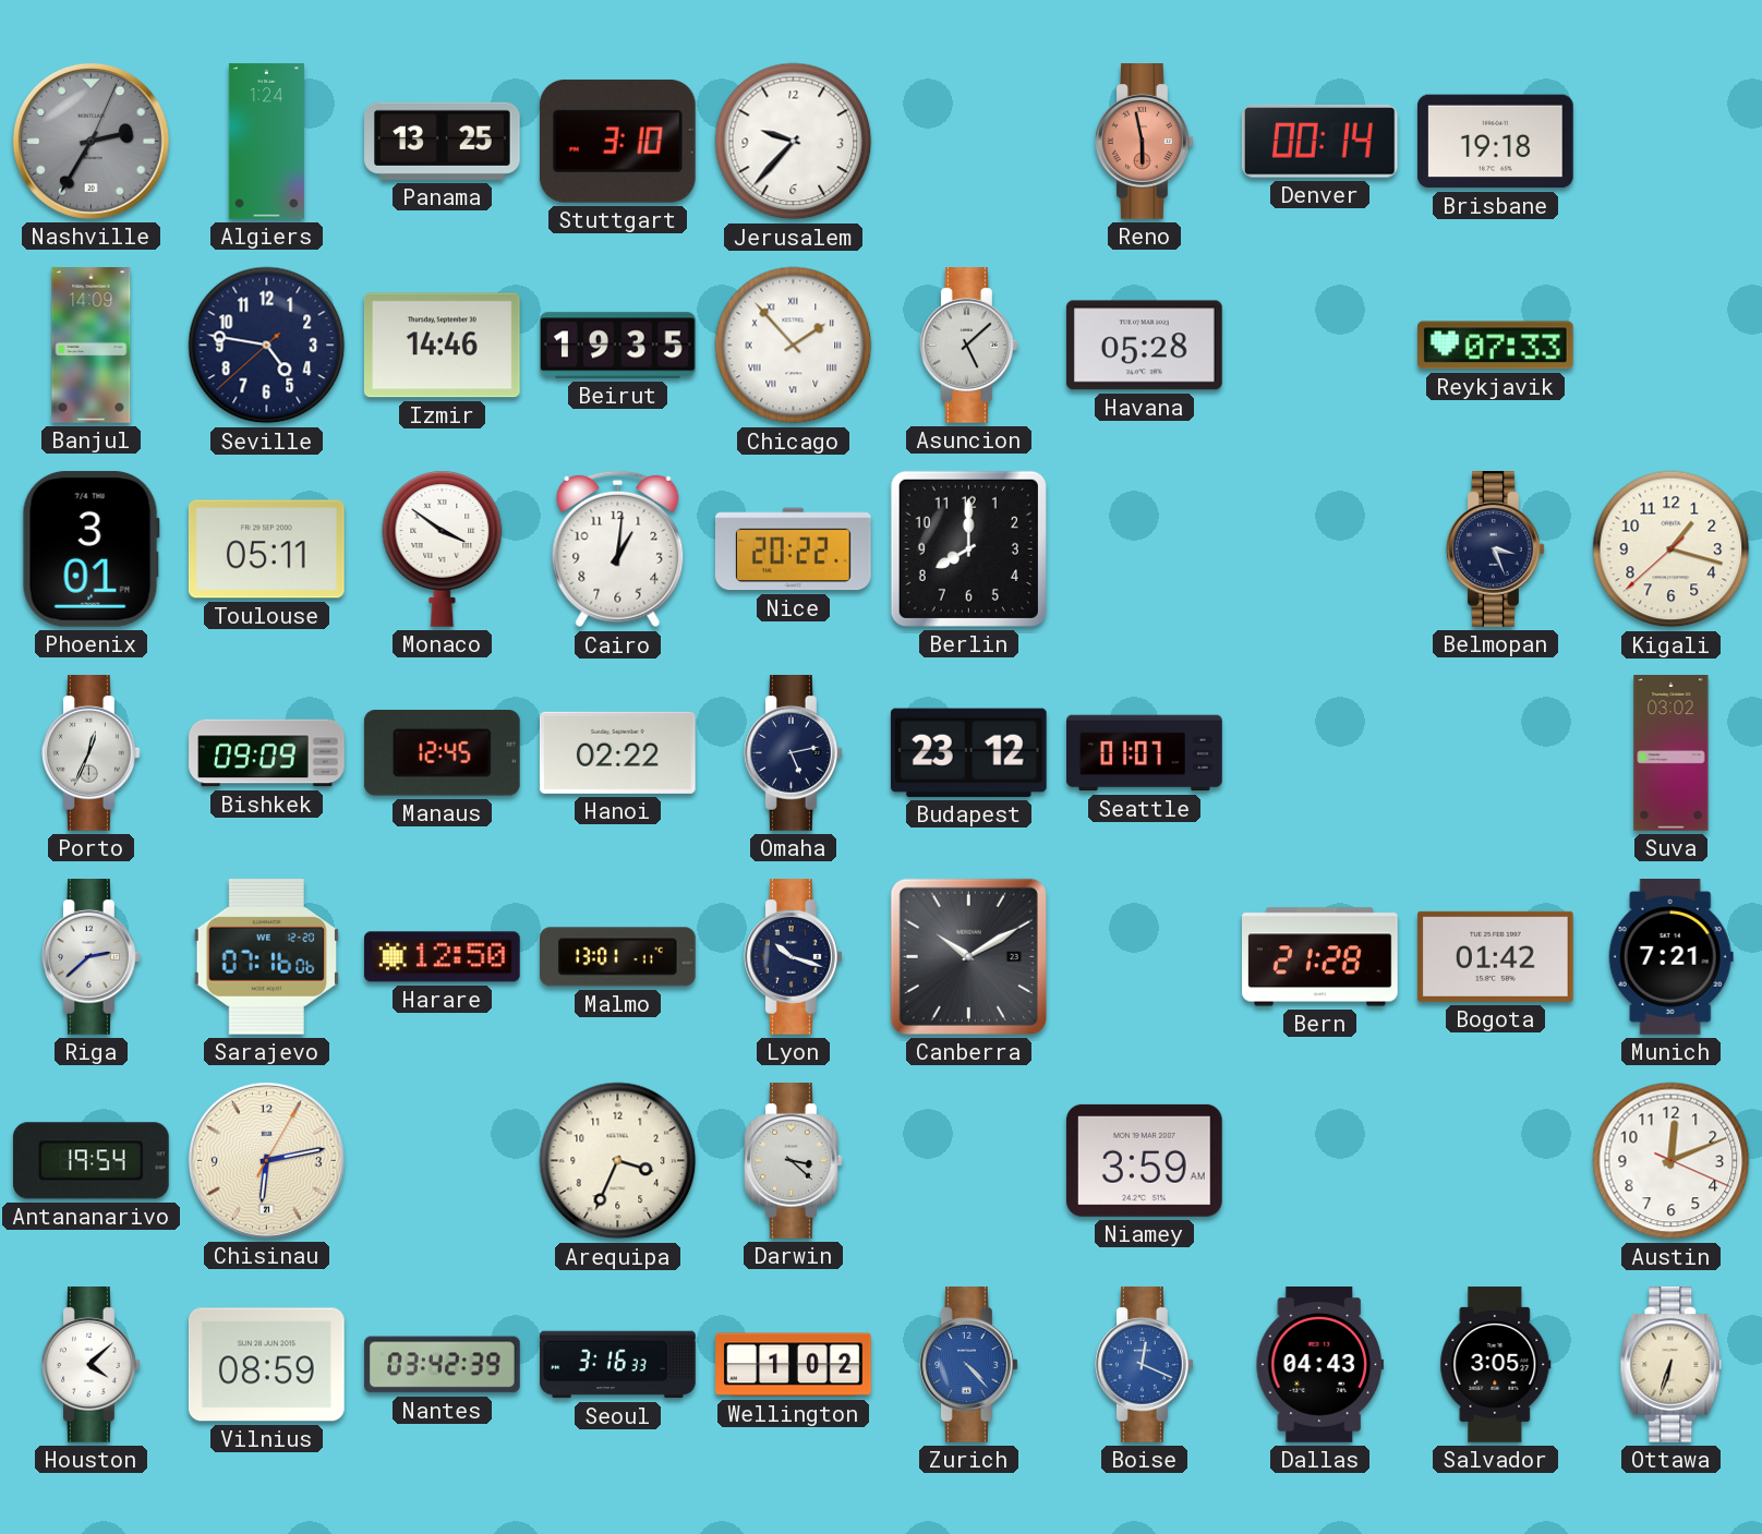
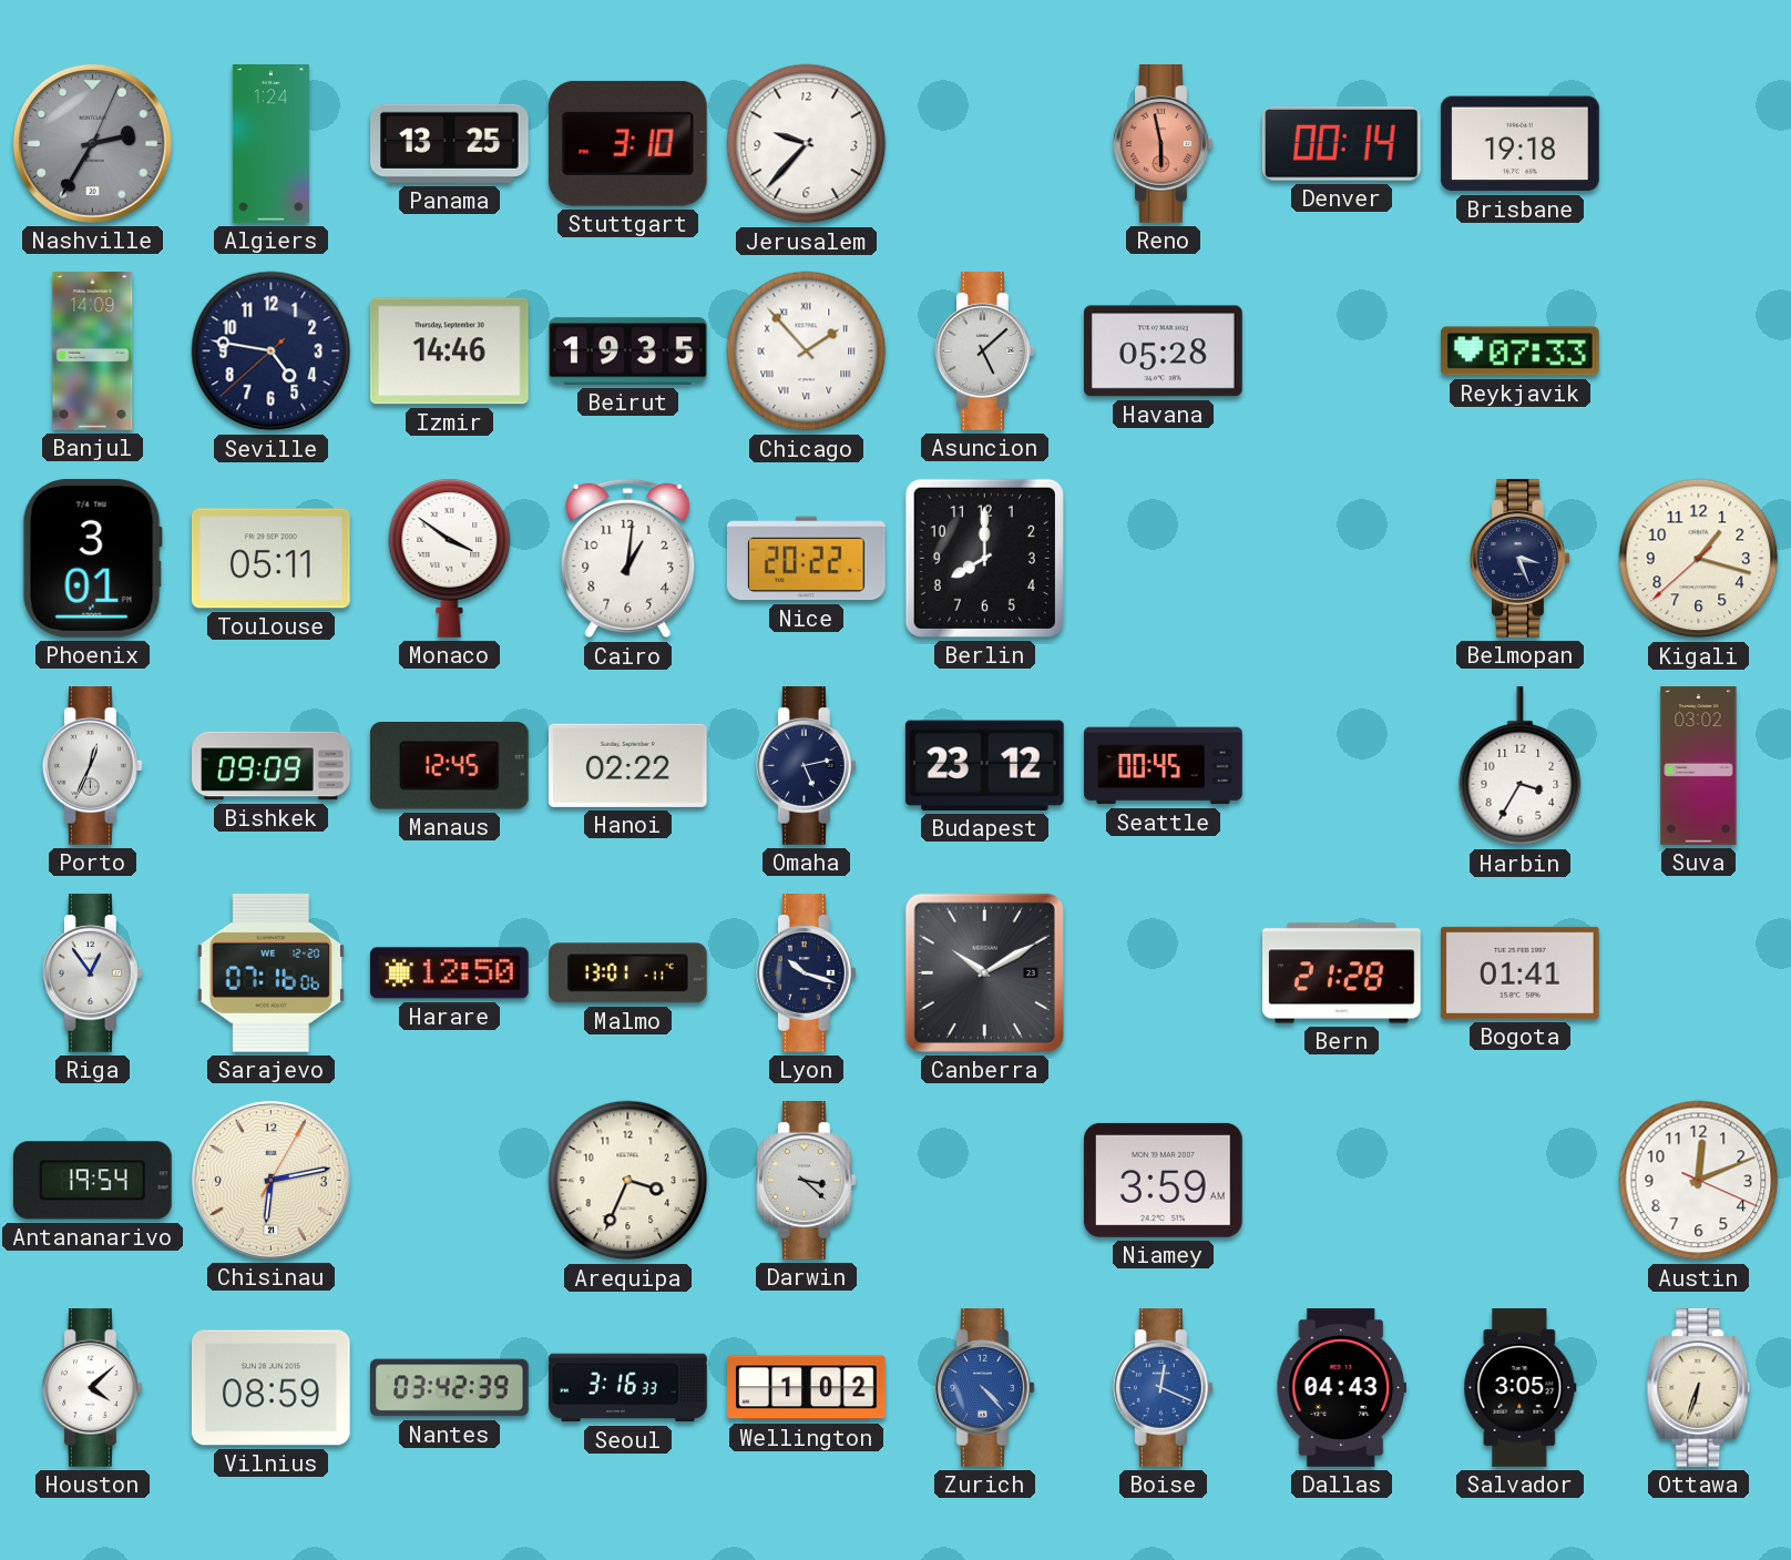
Seattle: 01:07 -> 00:45
Harbin: none -> 3:35
Riga: 2:38 -> 12:54
Bogota: 01:42 -> 01:41
Munich: 7:21 -> none
